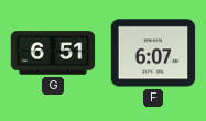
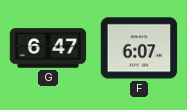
G: 6:51 -> 6:47
